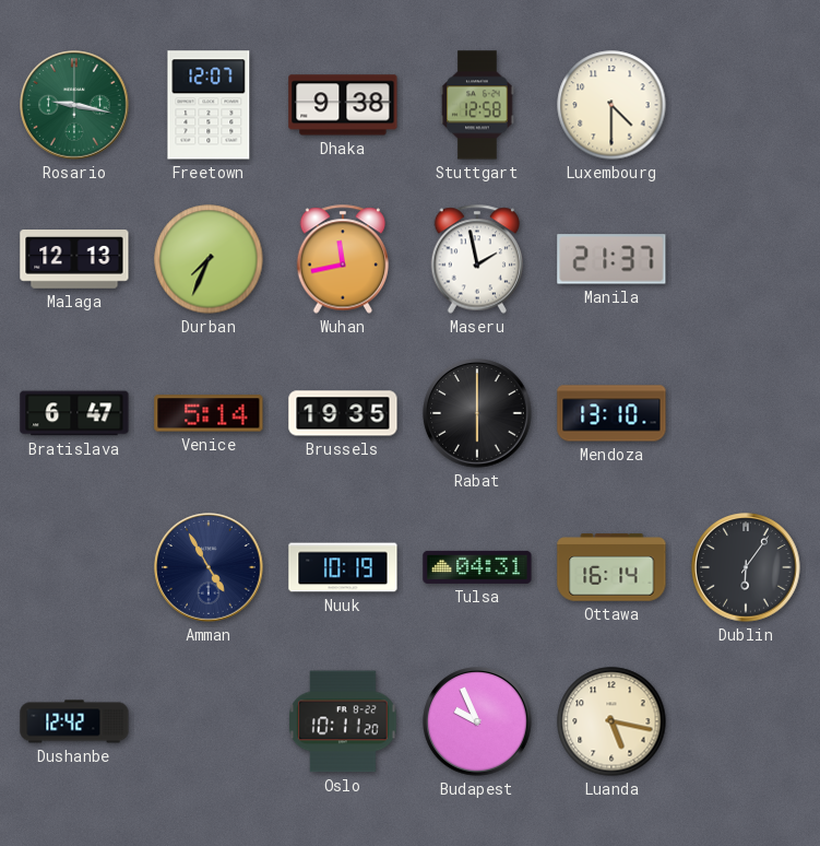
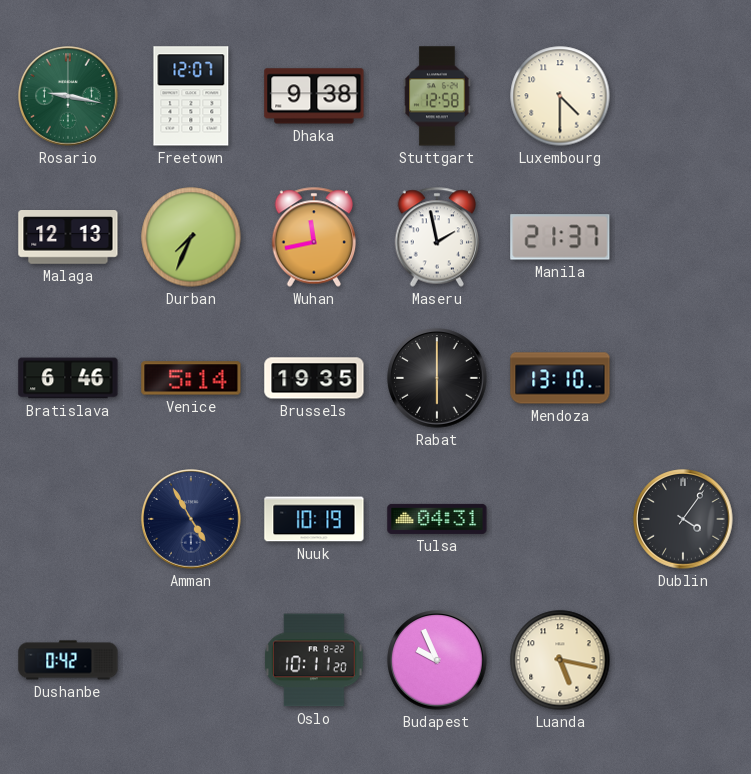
Bratislava: 6:47 -> 6:46
Ottawa: 16:14 -> none
Dublin: 6:06 -> 4:06
Dushanbe: 12:42 -> 0:42
